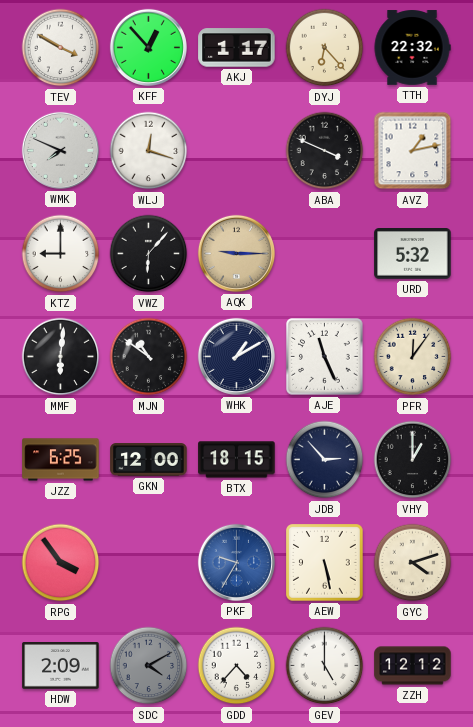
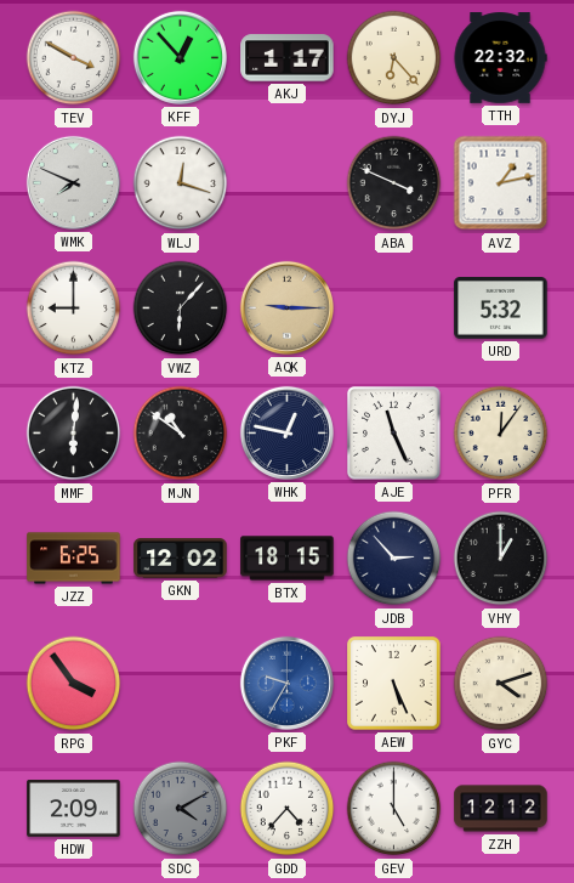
WHK: 1:10 -> 12:47
GKN: 12:00 -> 12:02
AEW: 5:28 -> 5:26
